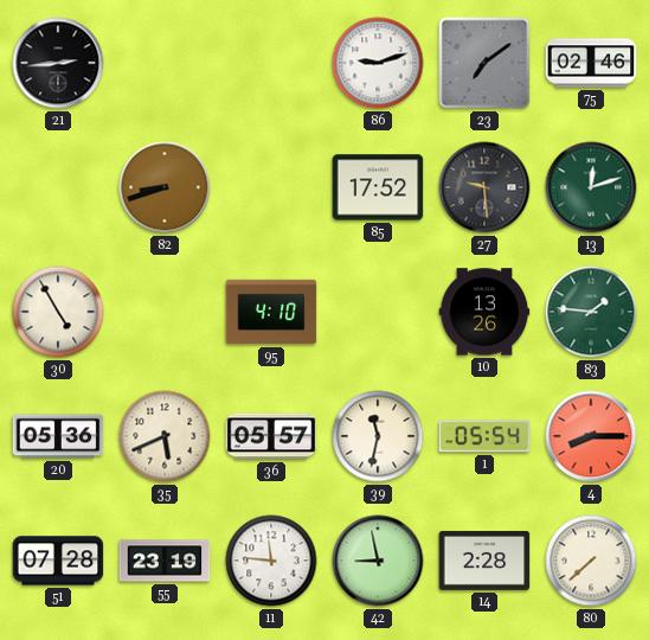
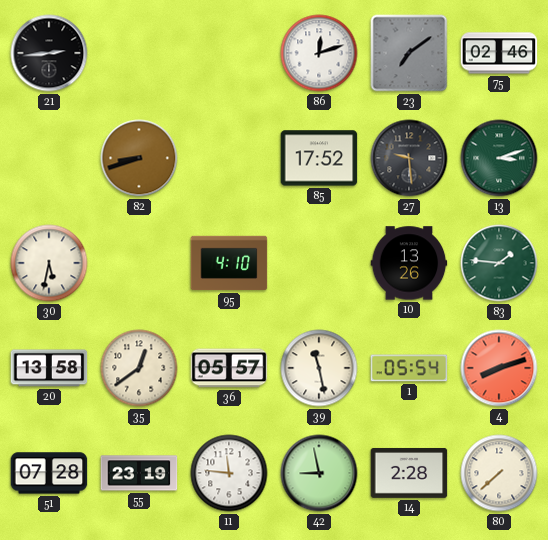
86: 9:12 -> 12:12
13: 12:12 -> 3:12
30: 4:55 -> 5:32
20: 05:36 -> 13:58
35: 5:41 -> 12:39
39: 11:32 -> 11:28
4: 8:15 -> 8:12
